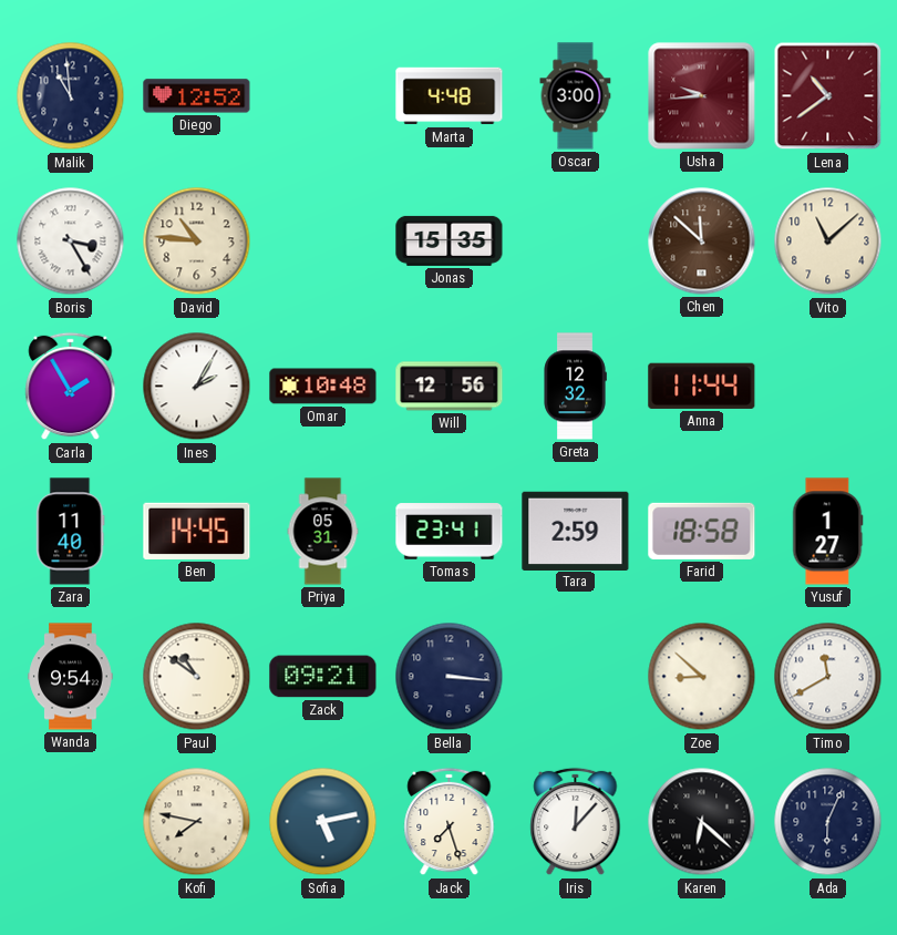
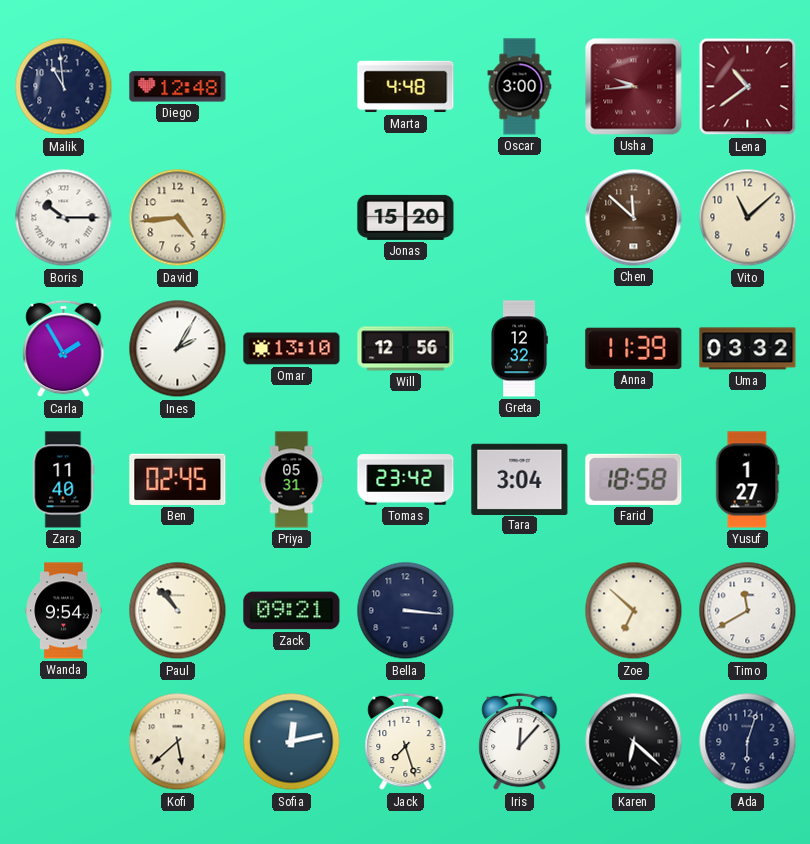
Diego: 12:52 -> 12:48
Boris: 3:25 -> 10:15
David: 10:46 -> 4:44
Jonas: 15:35 -> 15:20
Omar: 10:48 -> 13:10
Anna: 11:44 -> 11:39
Uma: none -> 03:32
Ben: 14:45 -> 02:45
Tomas: 23:41 -> 23:42
Tara: 2:59 -> 3:04
Paul: 10:51 -> 10:53
Zoe: 8:52 -> 6:52
Kofi: 7:47 -> 5:38
Sofia: 5:13 -> 12:13
Ada: 6:04 -> 6:03
